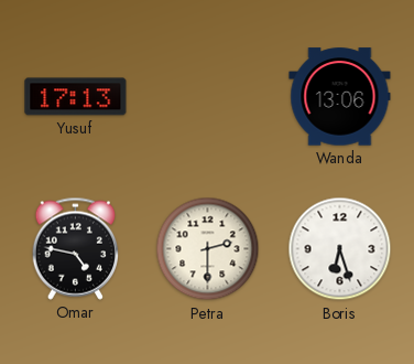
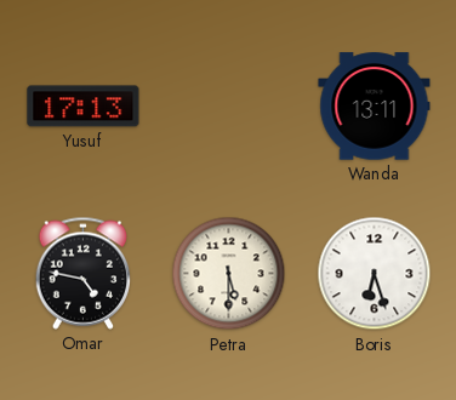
Wanda: 13:06 -> 13:11
Petra: 2:30 -> 5:30
